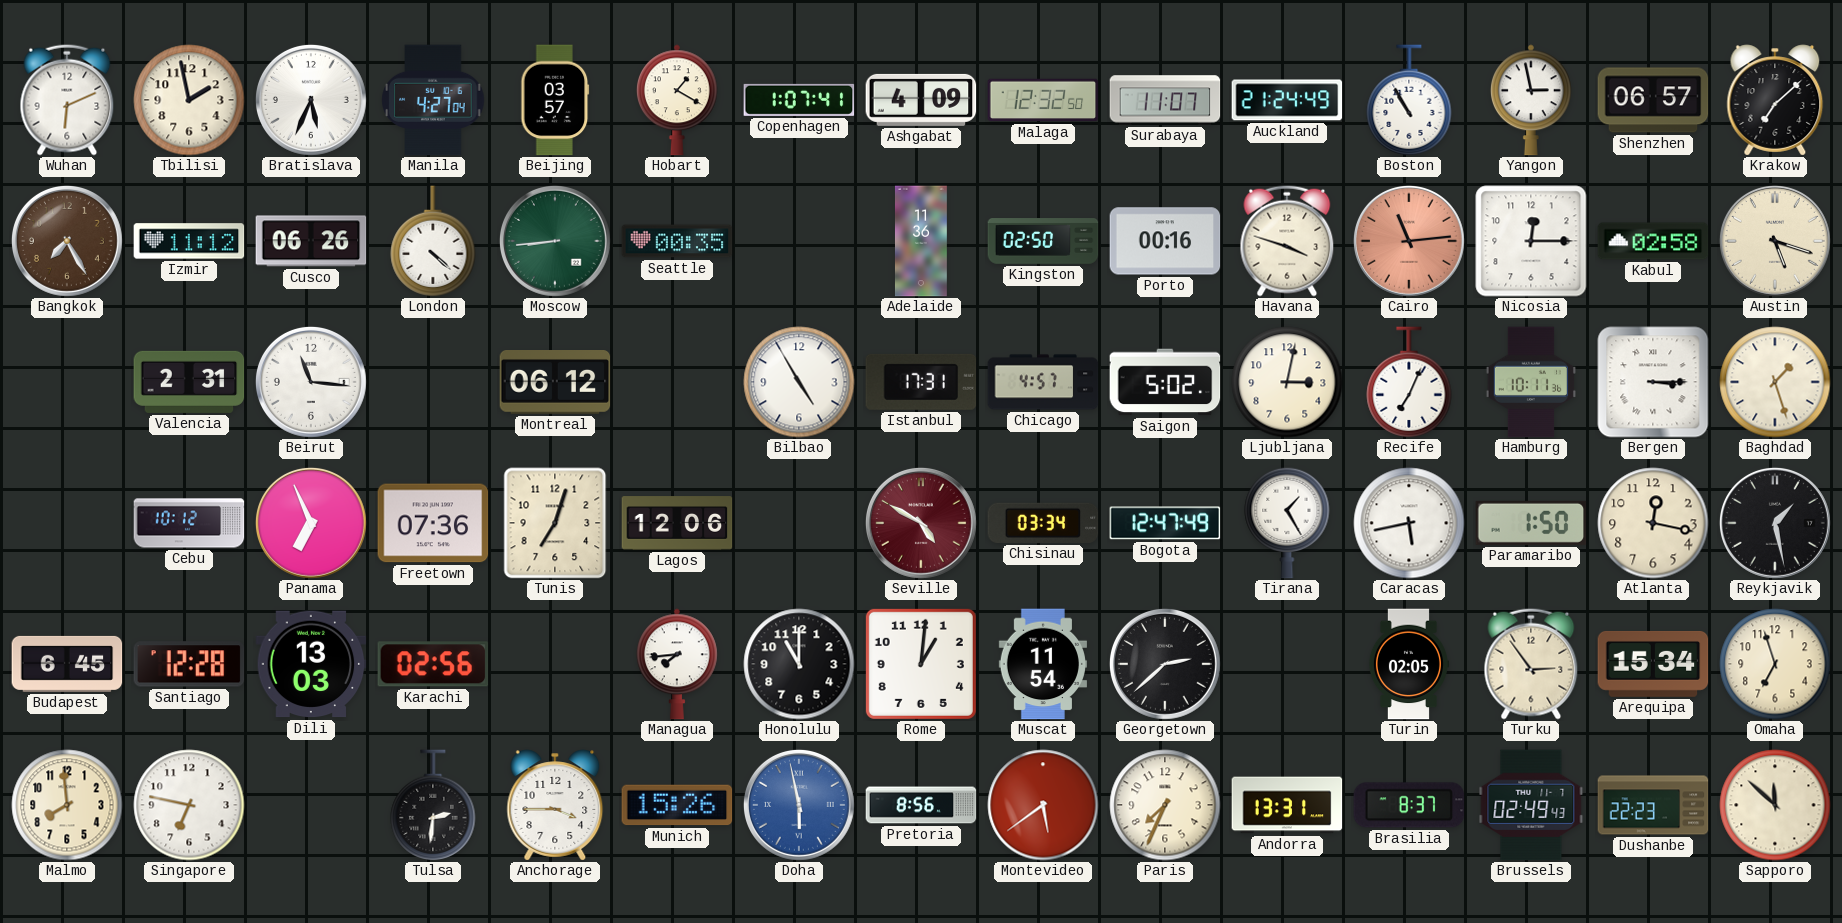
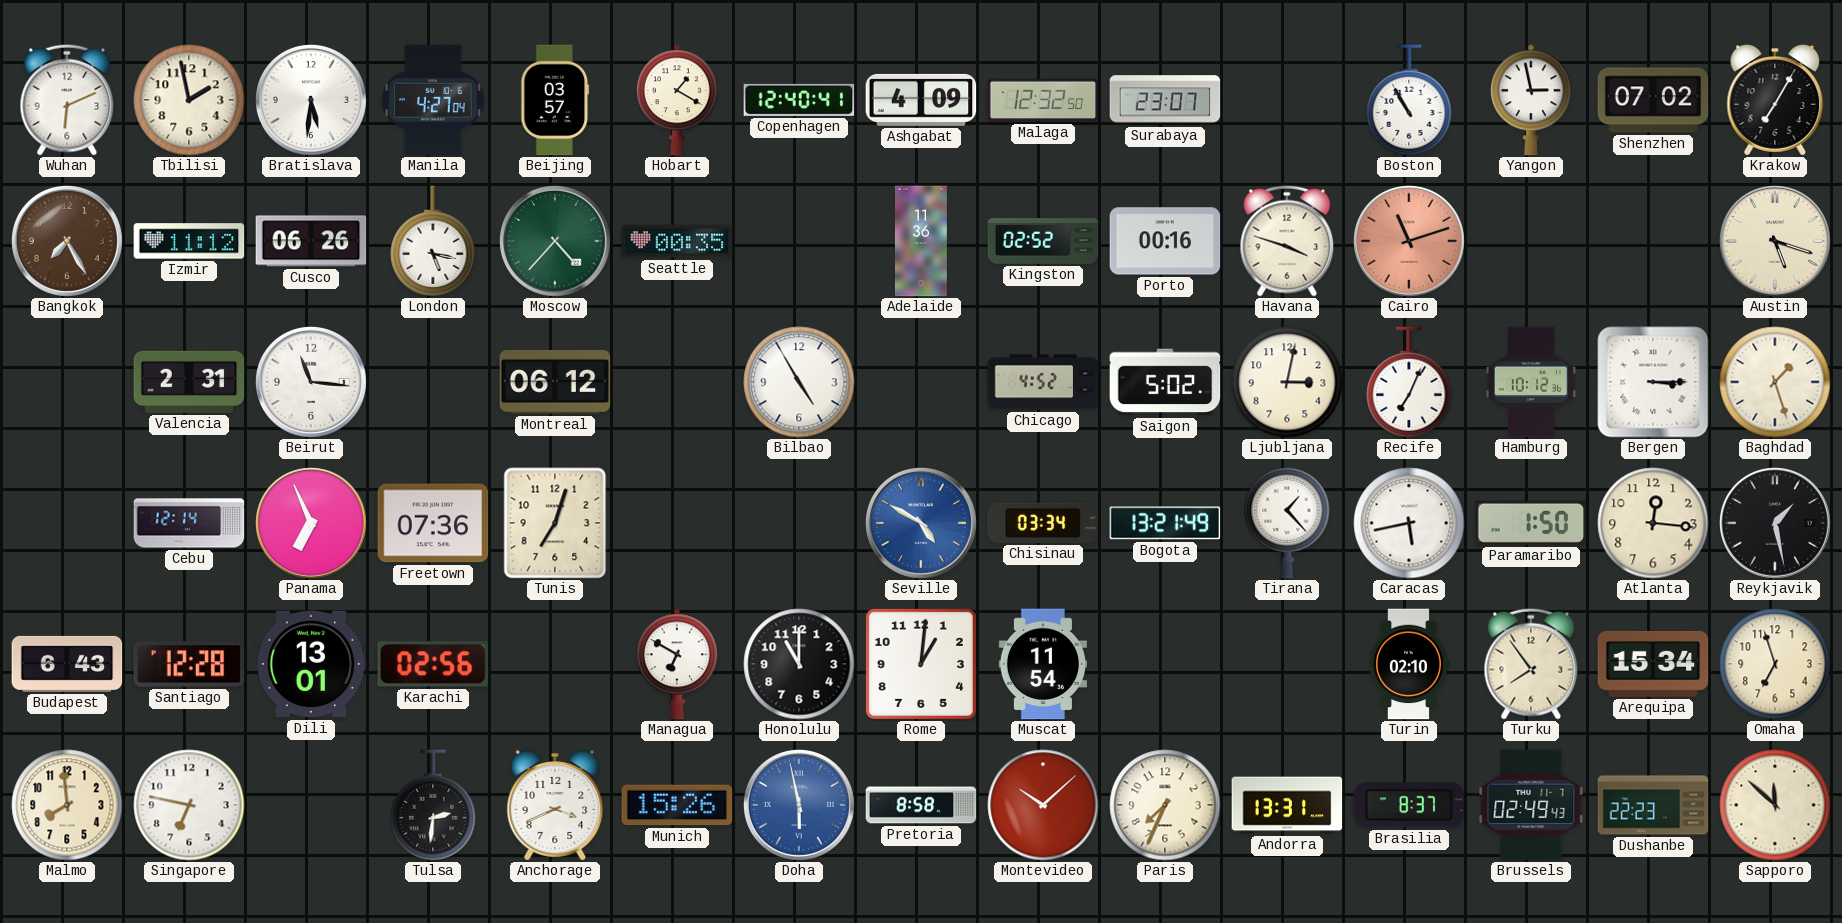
Bratislava: 5:34 -> 5:31
Copenhagen: 1:07 -> 12:40
Surabaya: 11:07 -> 23:07
Auckland: 21:24 -> none
Shenzhen: 06:57 -> 07:02
Krakow: 7:08 -> 7:05
London: 4:22 -> 5:17
Moscow: 8:44 -> 4:37
Kingston: 02:50 -> 02:52
Cairo: 11:14 -> 11:12
Nicosia: 12:15 -> none
Kabul: 02:58 -> none
Istanbul: 17:31 -> none
Chicago: 4:57 -> 4:52
Hamburg: 10:11 -> 10:12
Cebu: 10:12 -> 12:14
Lagos: 12:06 -> none
Seville dial: burgundy -> blue
Bogota: 12:47 -> 13:21
Tirana: 1:25 -> 1:23
Atlanta: 12:17 -> 12:16
Budapest: 6:45 -> 6:43
Dili: 13:03 -> 13:01
Managua: 7:44 -> 6:50
Georgetown: 2:38 -> none
Turin: 02:05 -> 02:10
Turku: 2:54 -> 7:54
Anchorage: 3:45 -> 3:41
Pretoria: 8:56 -> 8:58
Montevideo: 5:39 -> 10:08
